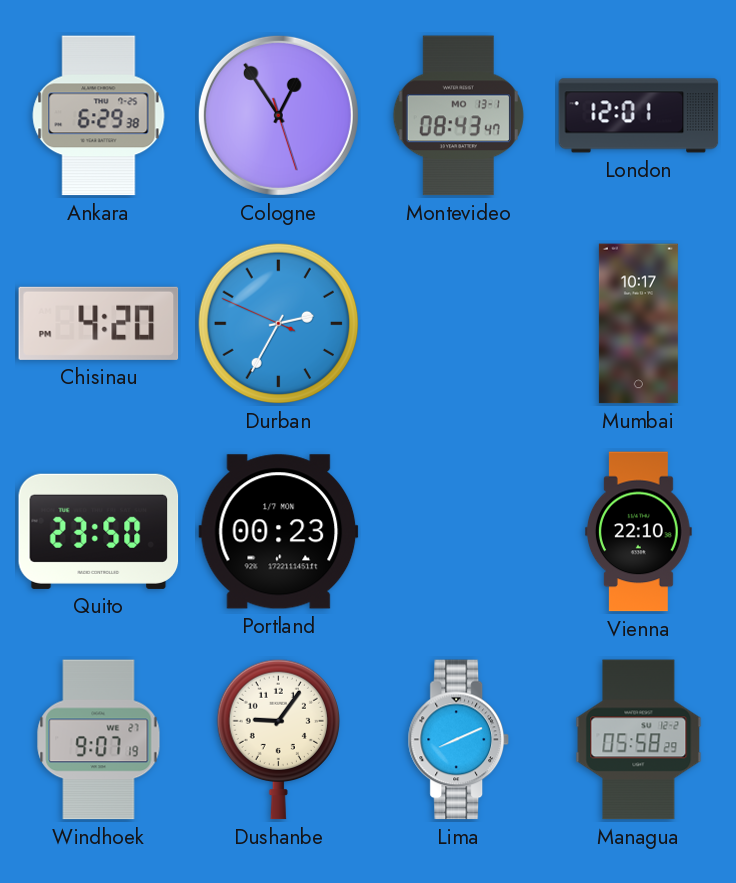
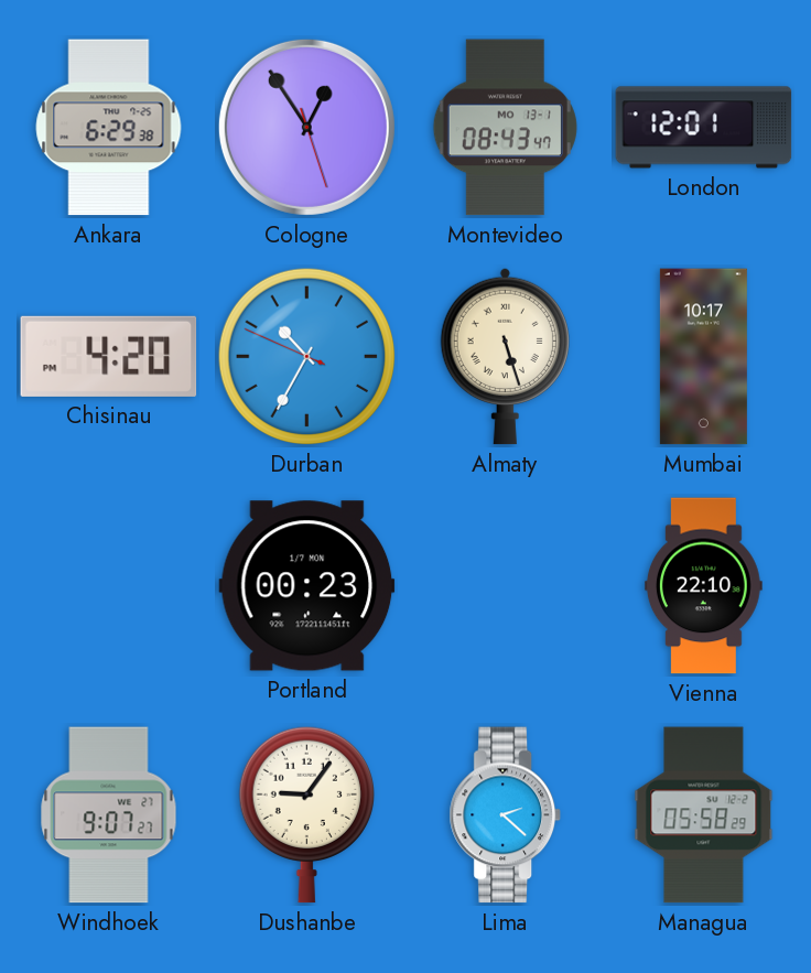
Durban: 2:34 -> 10:34
Almaty: none -> 5:27
Quito: 23:50 -> none
Windhoek: 9:07:19 -> 9:07:27
Lima: 8:11 -> 2:22
